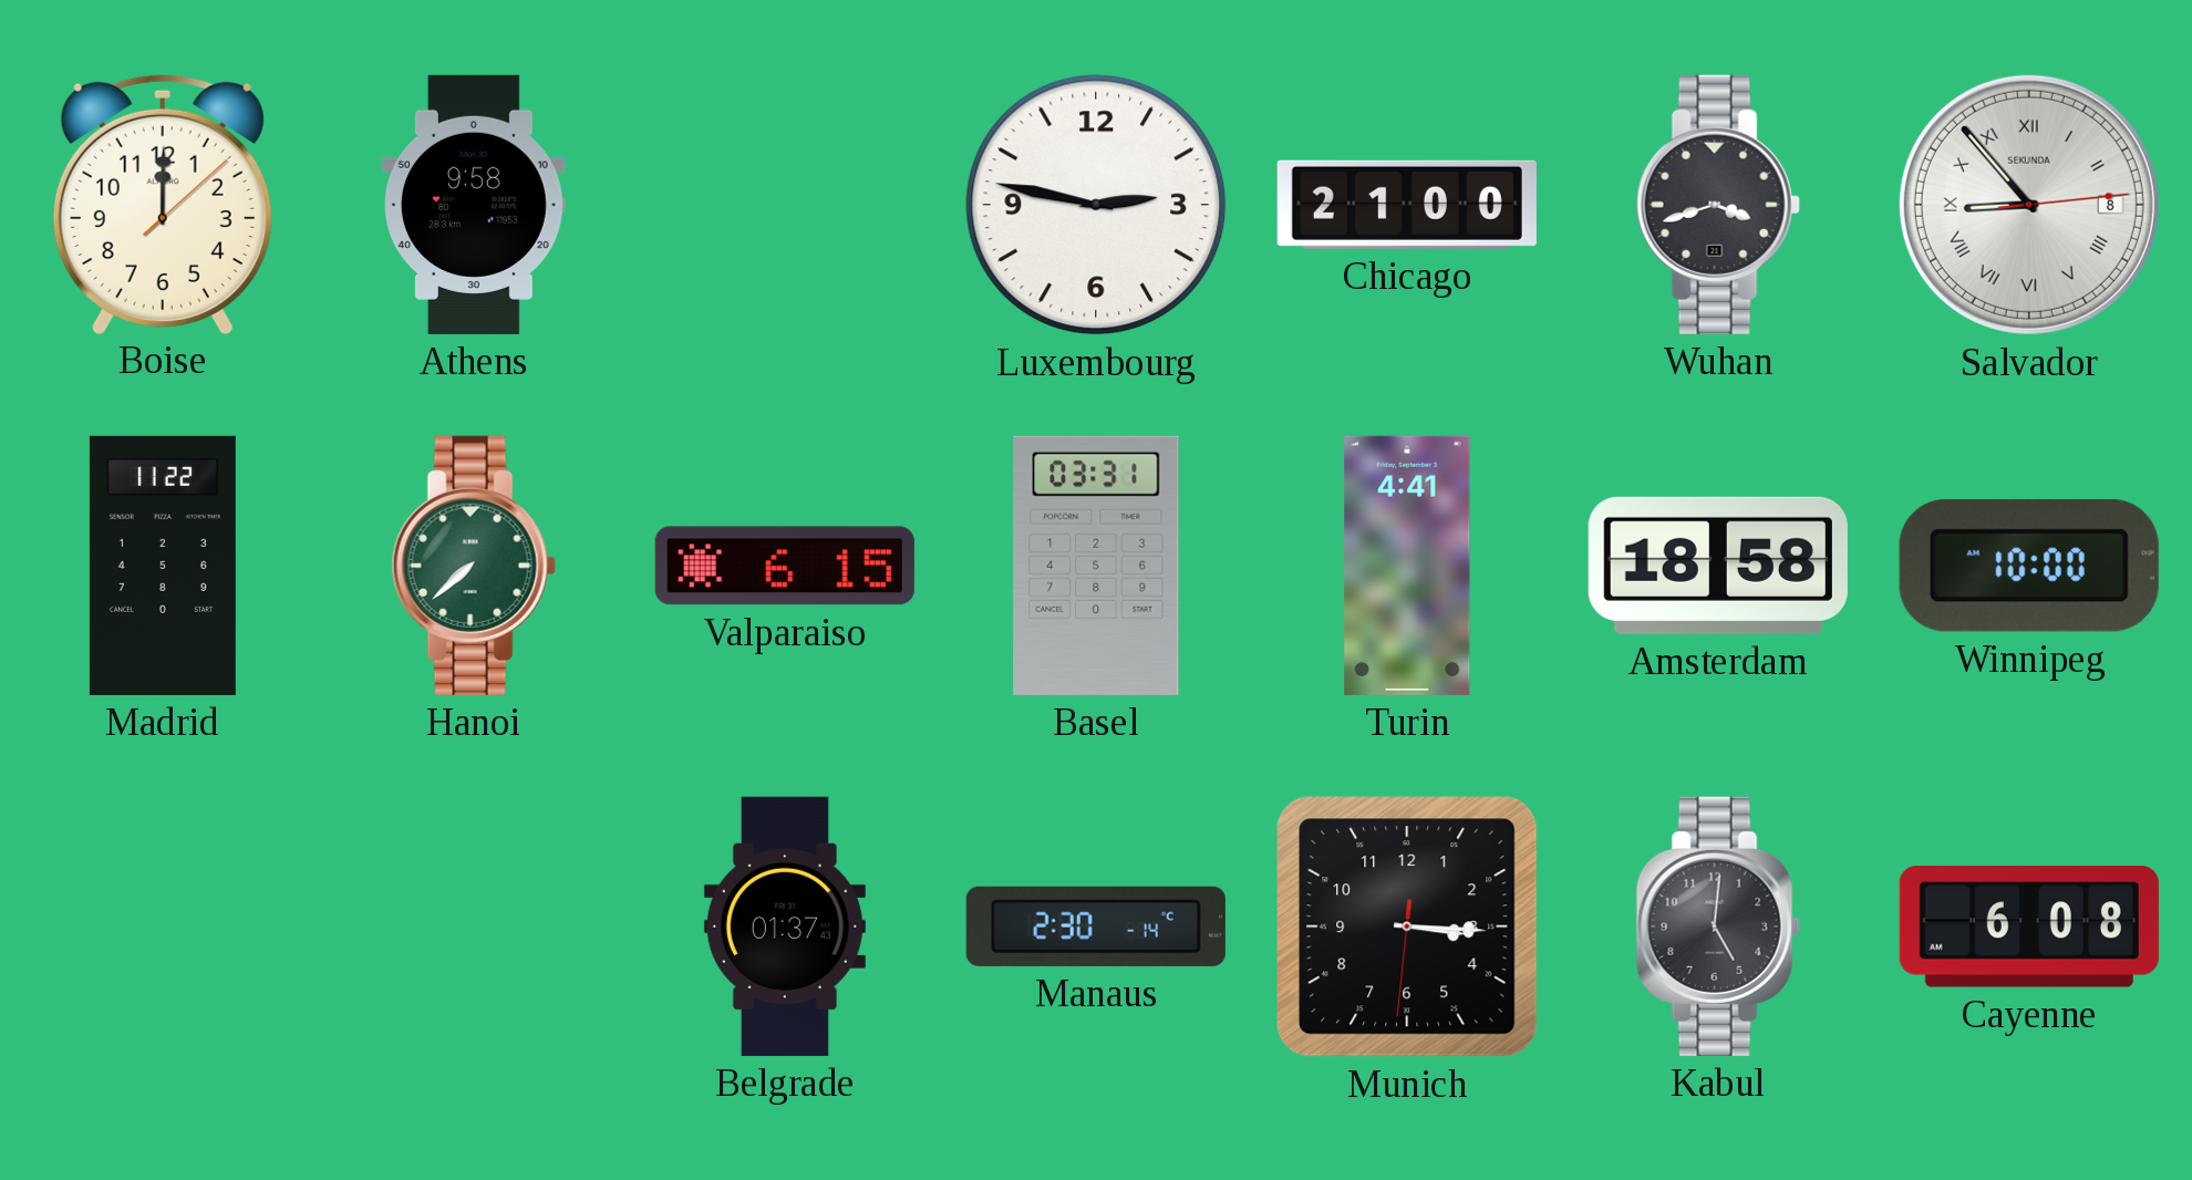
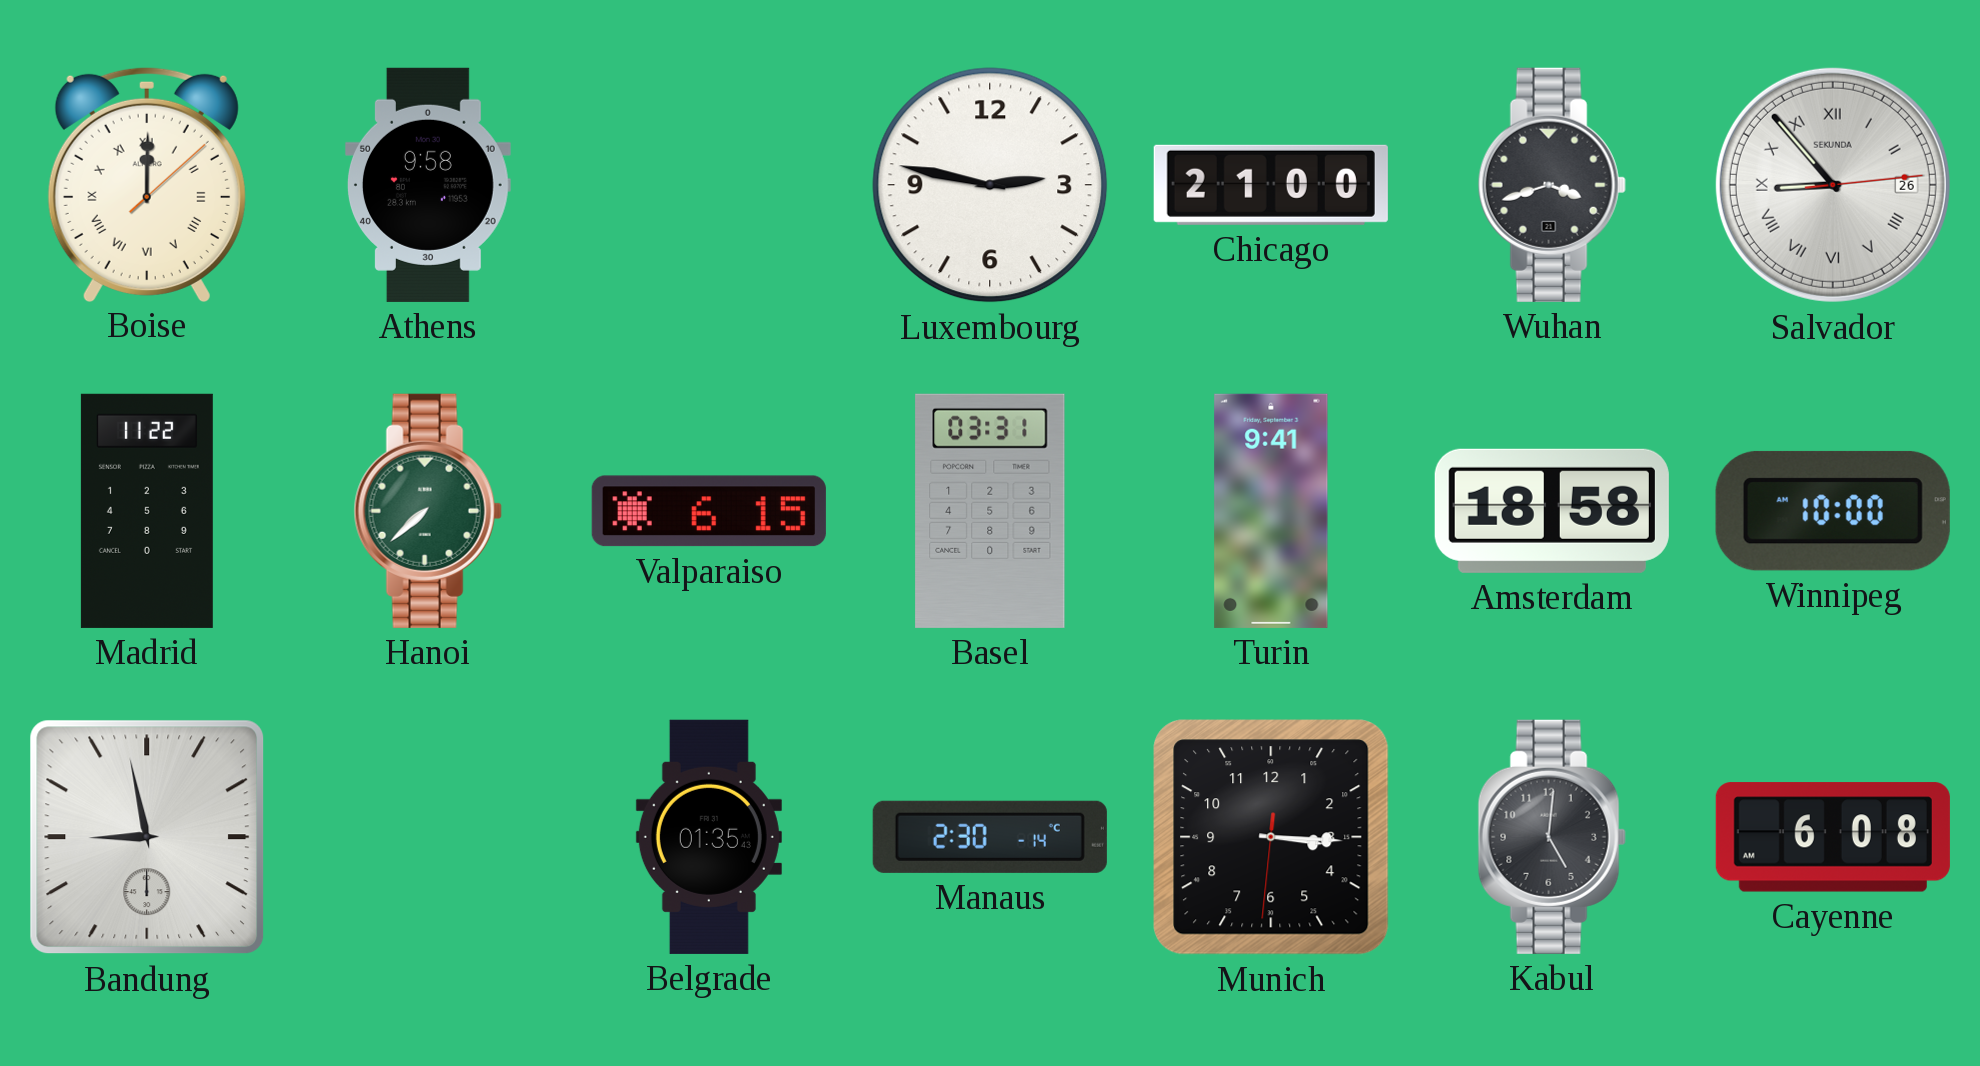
Boise numerals: Arabic -> Roman
Salvador date: 8 -> 26
Turin: 4:41 -> 9:41
Bandung: none -> 8:58
Belgrade: 01:37 -> 01:35
